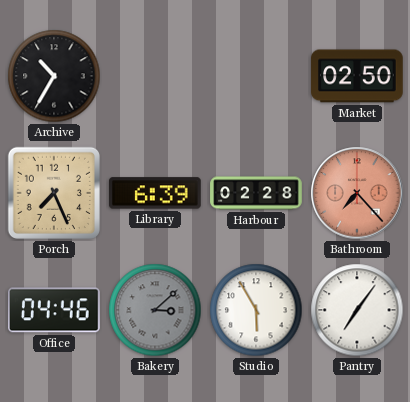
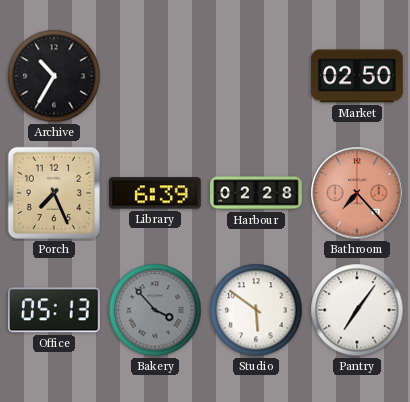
Office: 04:46 -> 05:13
Bakery: 3:08 -> 3:53
Studio: 5:55 -> 5:51
